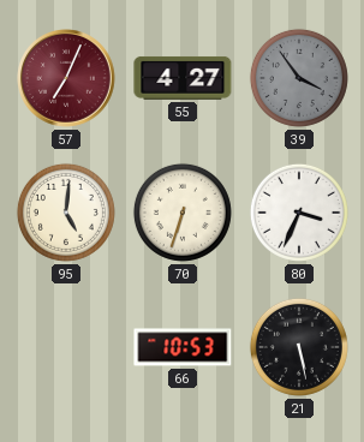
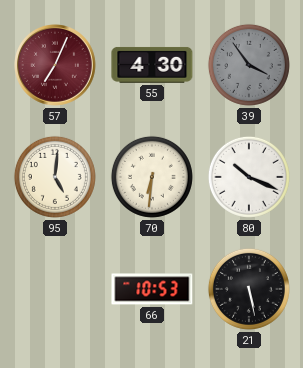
55: 4:27 -> 4:30
70: 6:33 -> 6:31
80: 3:34 -> 10:19
